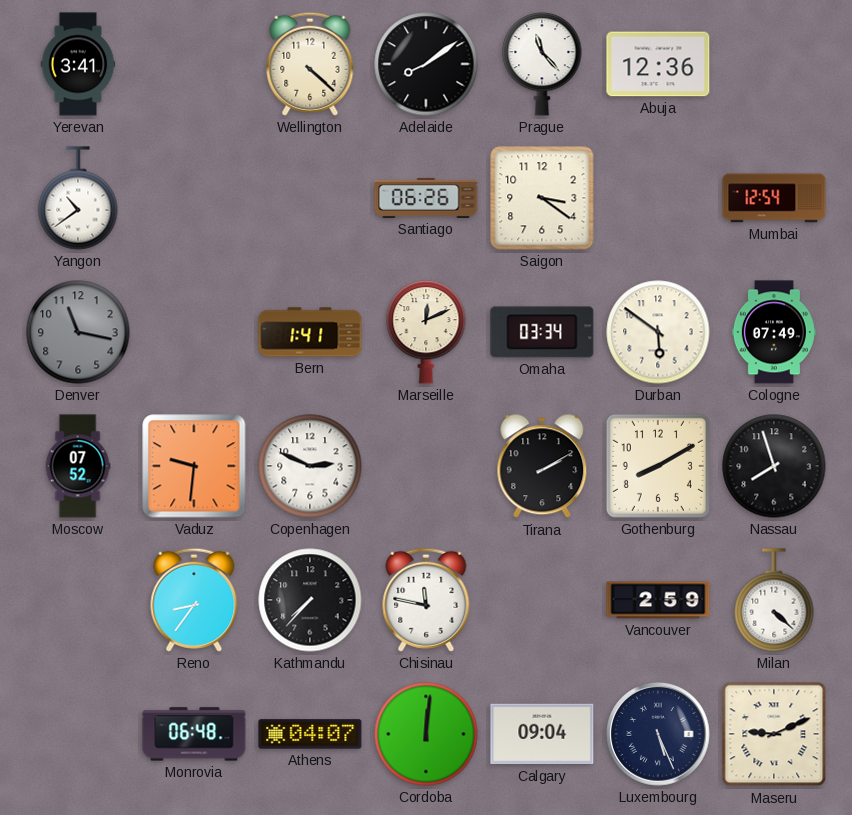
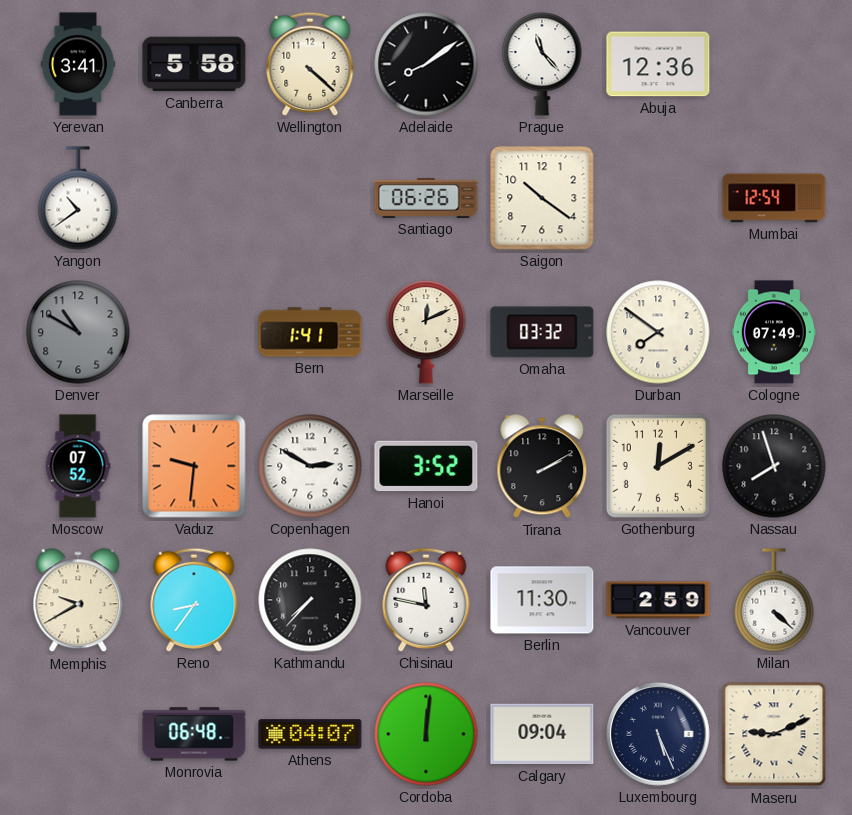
Canberra: none -> 5:58
Saigon: 3:21 -> 10:21
Denver: 11:17 -> 10:50
Omaha: 03:34 -> 03:32
Durban: 5:51 -> 7:51
Copenhagen: 2:49 -> 2:50
Hanoi: none -> 3:52
Gothenburg: 8:10 -> 12:10
Memphis: none -> 9:40
Berlin: none -> 11:30
